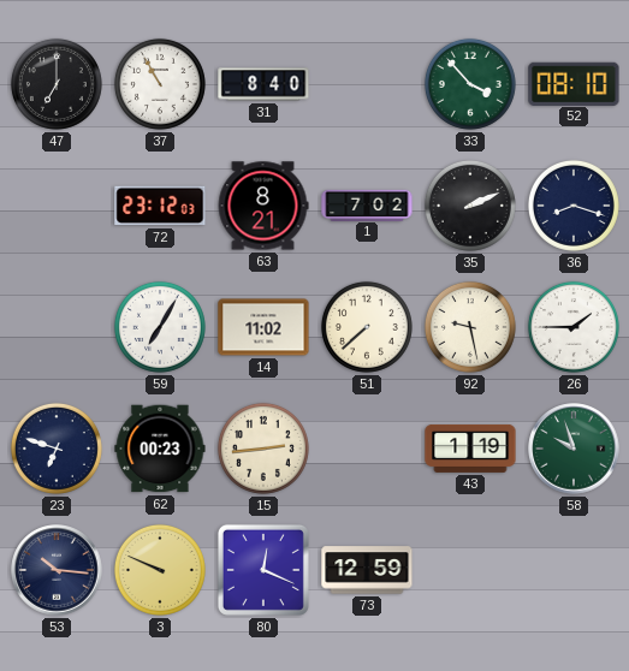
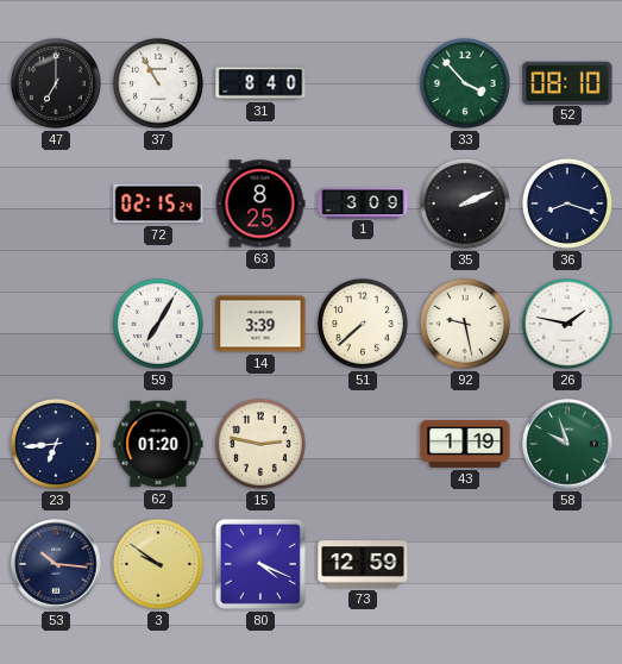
72: 23:12 -> 02:15
63: 8:21 -> 8:25
1: 7:02 -> 3:09
14: 11:02 -> 3:39
26: 1:45 -> 1:47
23: 6:48 -> 6:44
62: 00:23 -> 01:20
15: 2:44 -> 2:47
3: 9:49 -> 9:51
80: 12:19 -> 4:19
